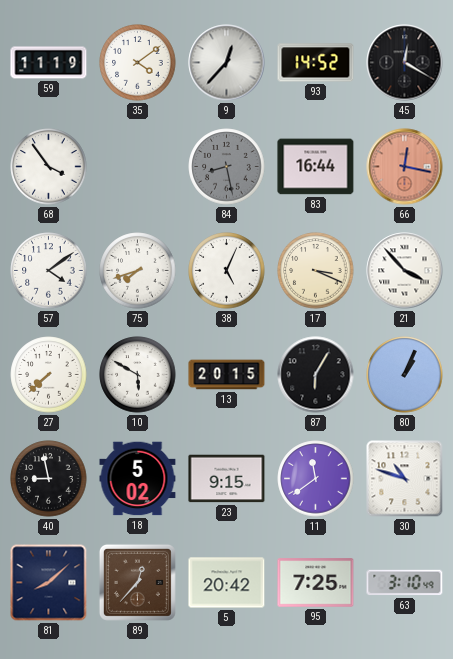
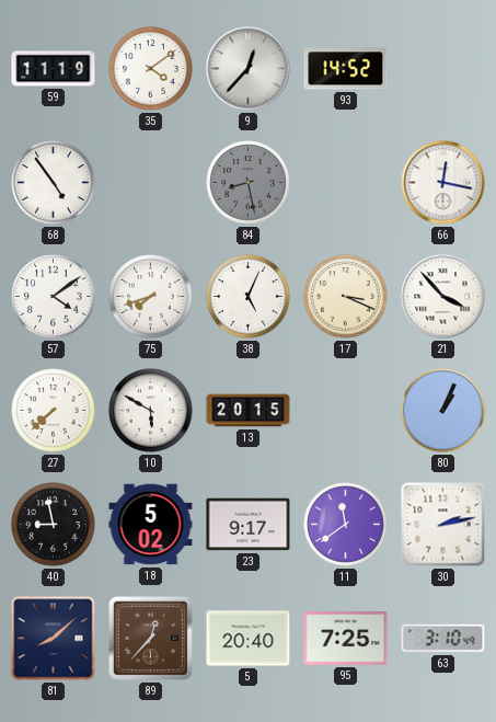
45: 12:20 -> none
68: 3:54 -> 4:54
83: 16:44 -> none
66 dial: salmon -> white
87: 6:05 -> none
23: 9:15 -> 9:17
30: 10:48 -> 2:13
5: 20:42 -> 20:40
